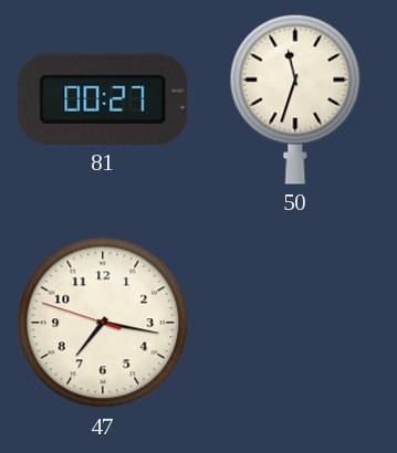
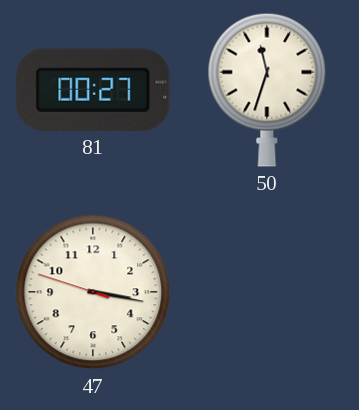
47: 7:16 -> 3:16
